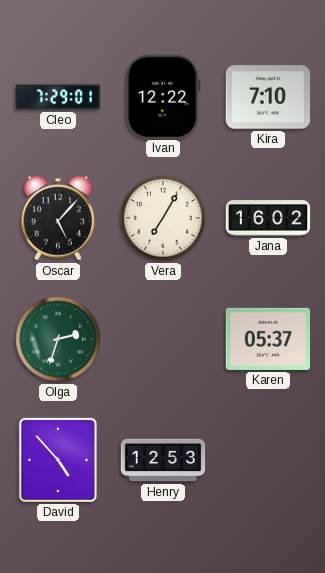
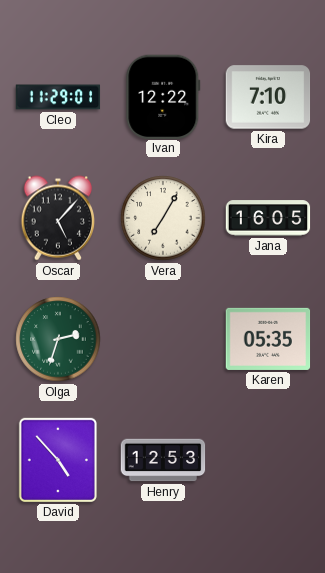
Cleo: 7:29 -> 11:29
Jana: 16:02 -> 16:05
Karen: 05:37 -> 05:35
